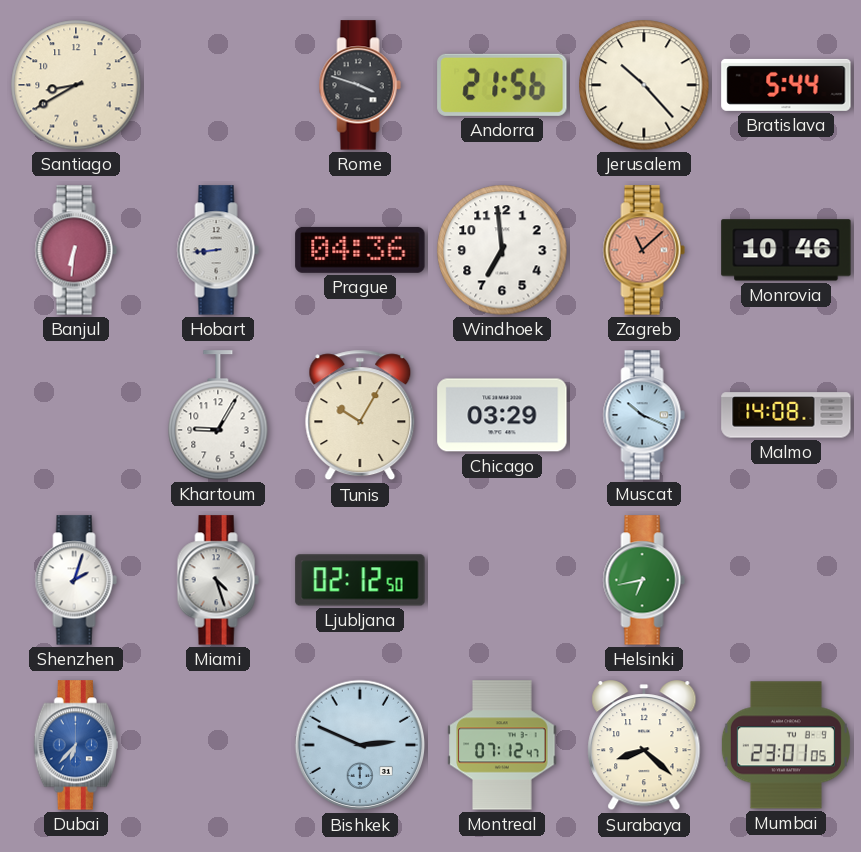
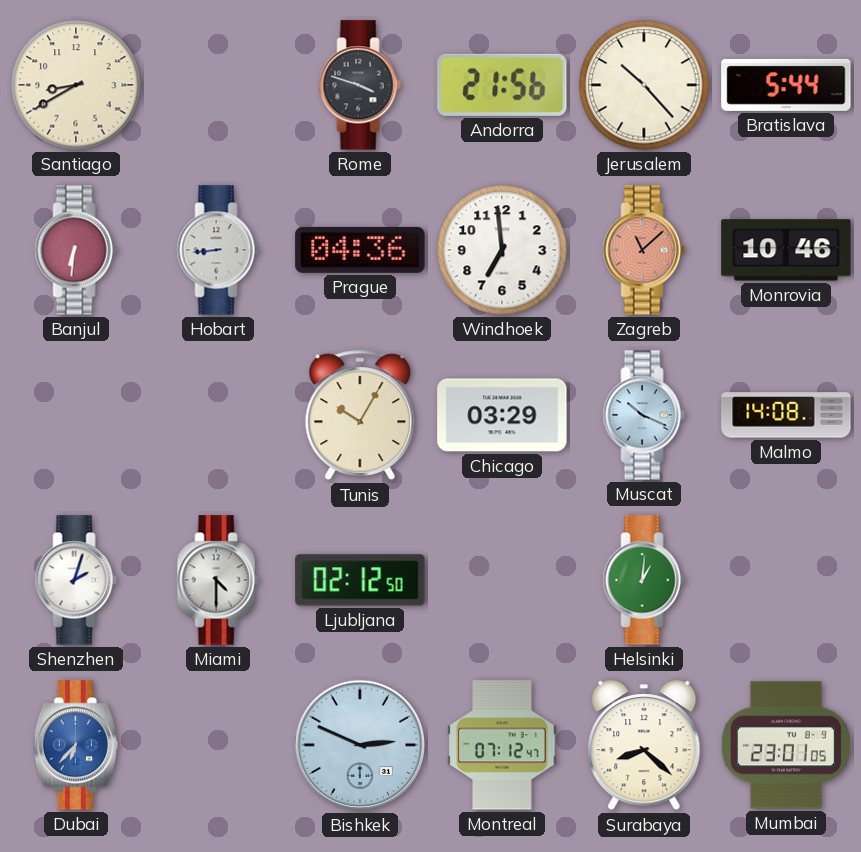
Khartoum: 9:05 -> none
Miami: 4:27 -> 4:30
Helsinki: 6:43 -> 1:01
